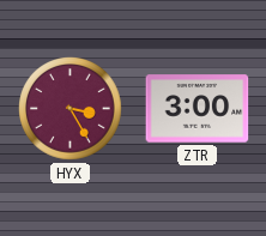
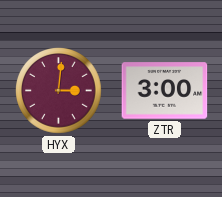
HYX: 3:25 -> 3:01
